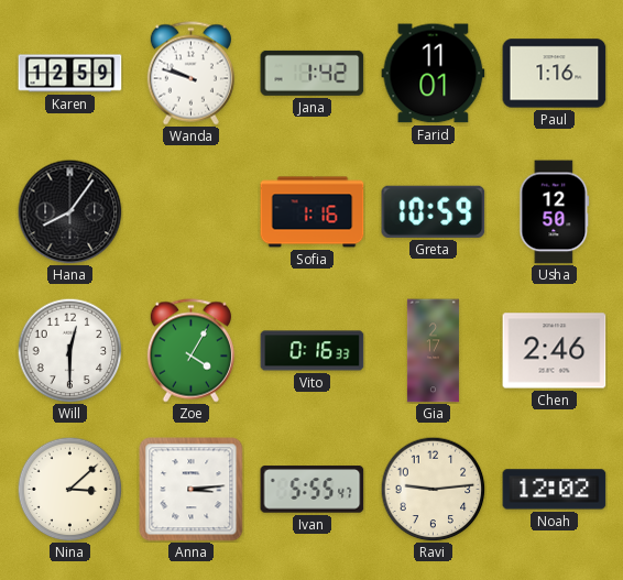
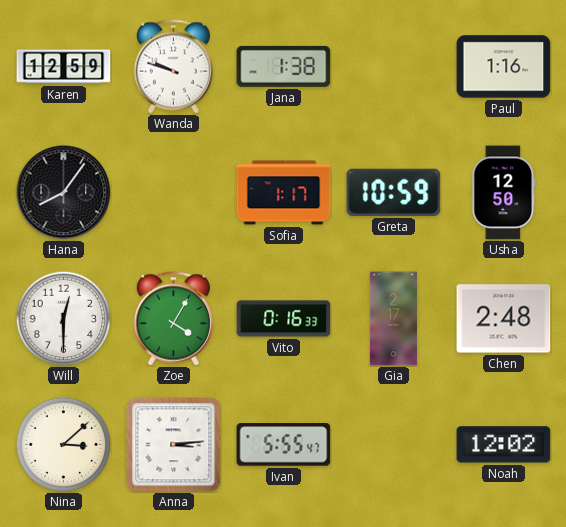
Jana: 1:42 -> 1:38
Farid: 11:01 -> none
Sofia: 1:16 -> 1:17
Chen: 2:46 -> 2:48
Ravi: 9:14 -> none
